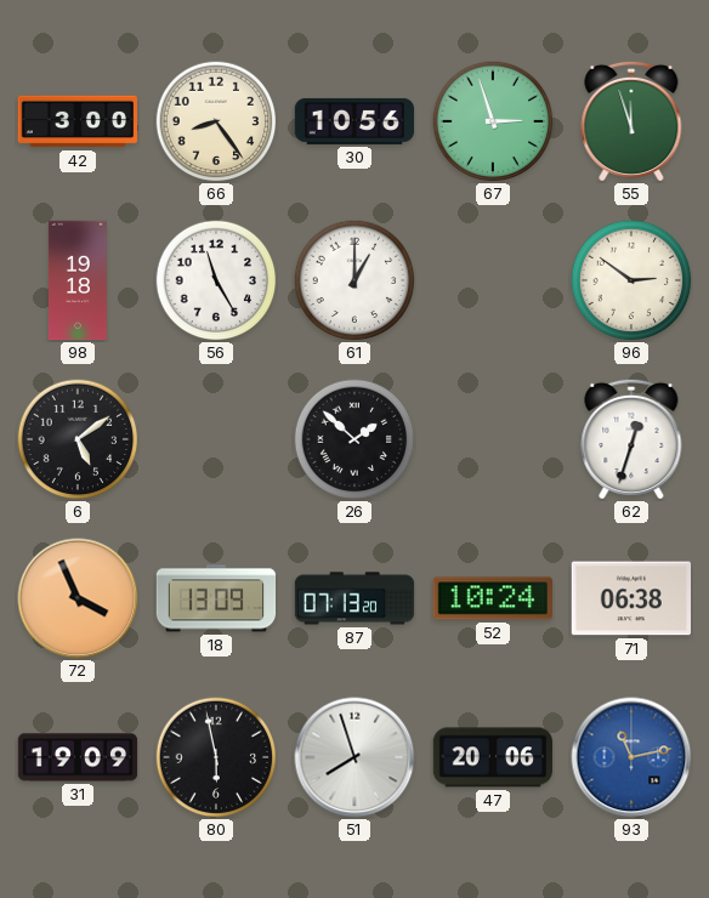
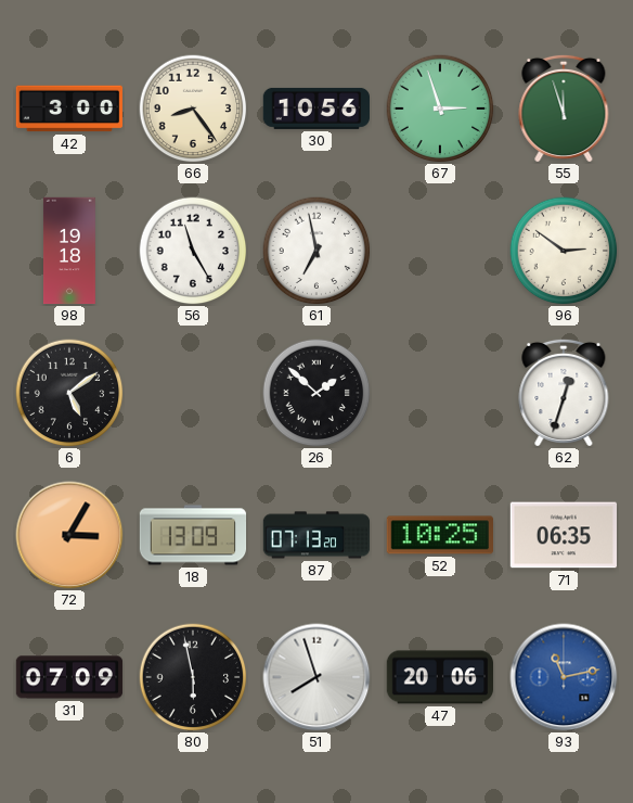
61: 1:00 -> 6:58
72: 3:56 -> 3:05
52: 10:24 -> 10:25
71: 06:38 -> 06:35
31: 19:09 -> 07:09
